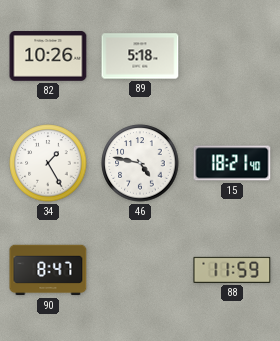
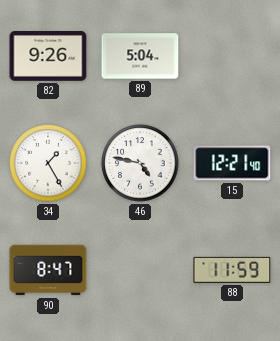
82: 10:26 -> 9:26
89: 5:18 -> 5:04
15: 18:21 -> 12:21
